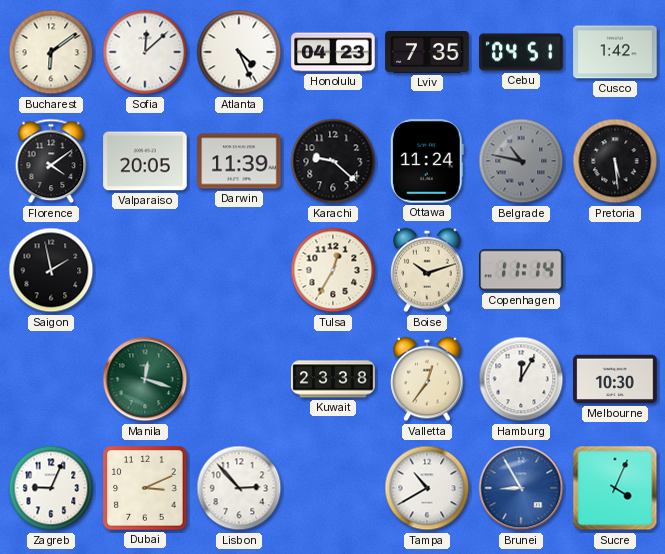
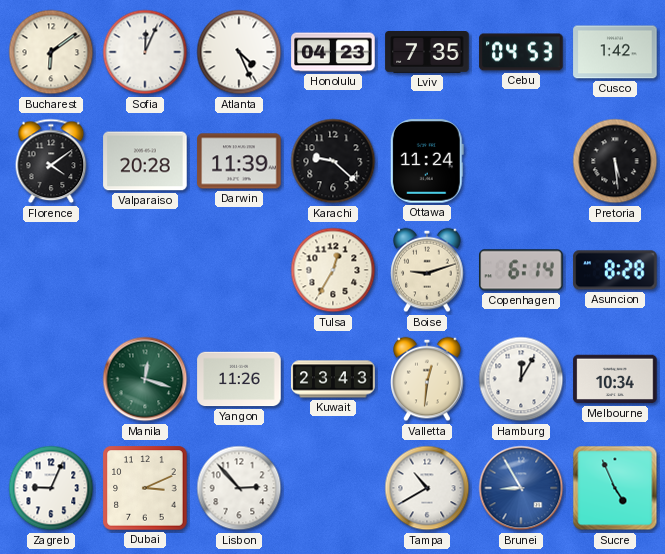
Sofia: 12:08 -> 12:04
Cebu: 04:51 -> 04:53
Valparaiso: 20:05 -> 20:28
Belgrade: 10:47 -> none
Saigon: 1:58 -> none
Boise: 10:12 -> 9:12
Copenhagen: 11:14 -> 6:14
Asuncion: none -> 8:28
Yangon: none -> 11:26
Kuwait: 23:38 -> 23:43
Valletta: 12:36 -> 12:31
Melbourne: 10:30 -> 10:34
Sucre: 4:04 -> 4:56
